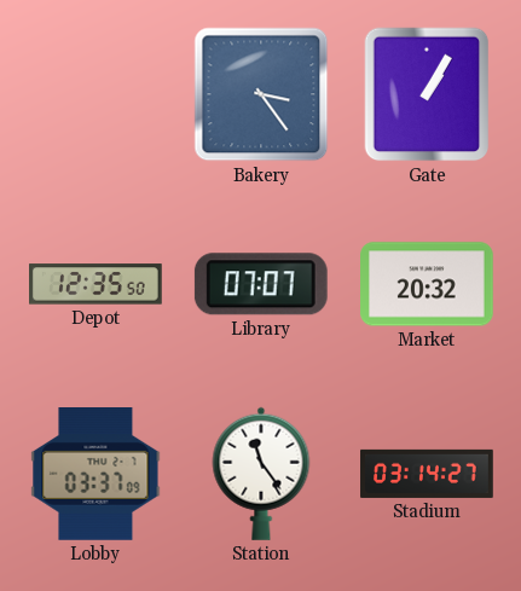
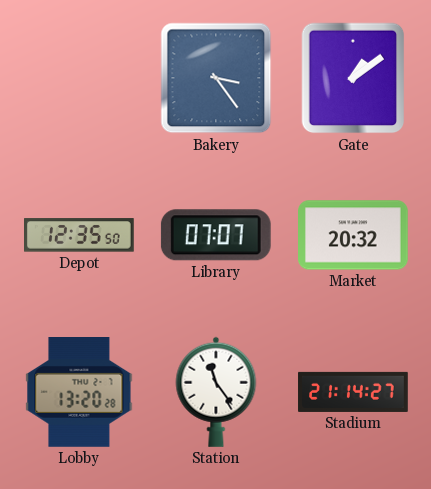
Gate: 1:05 -> 1:09
Lobby: 03:37 -> 13:20
Stadium: 03:14 -> 21:14
